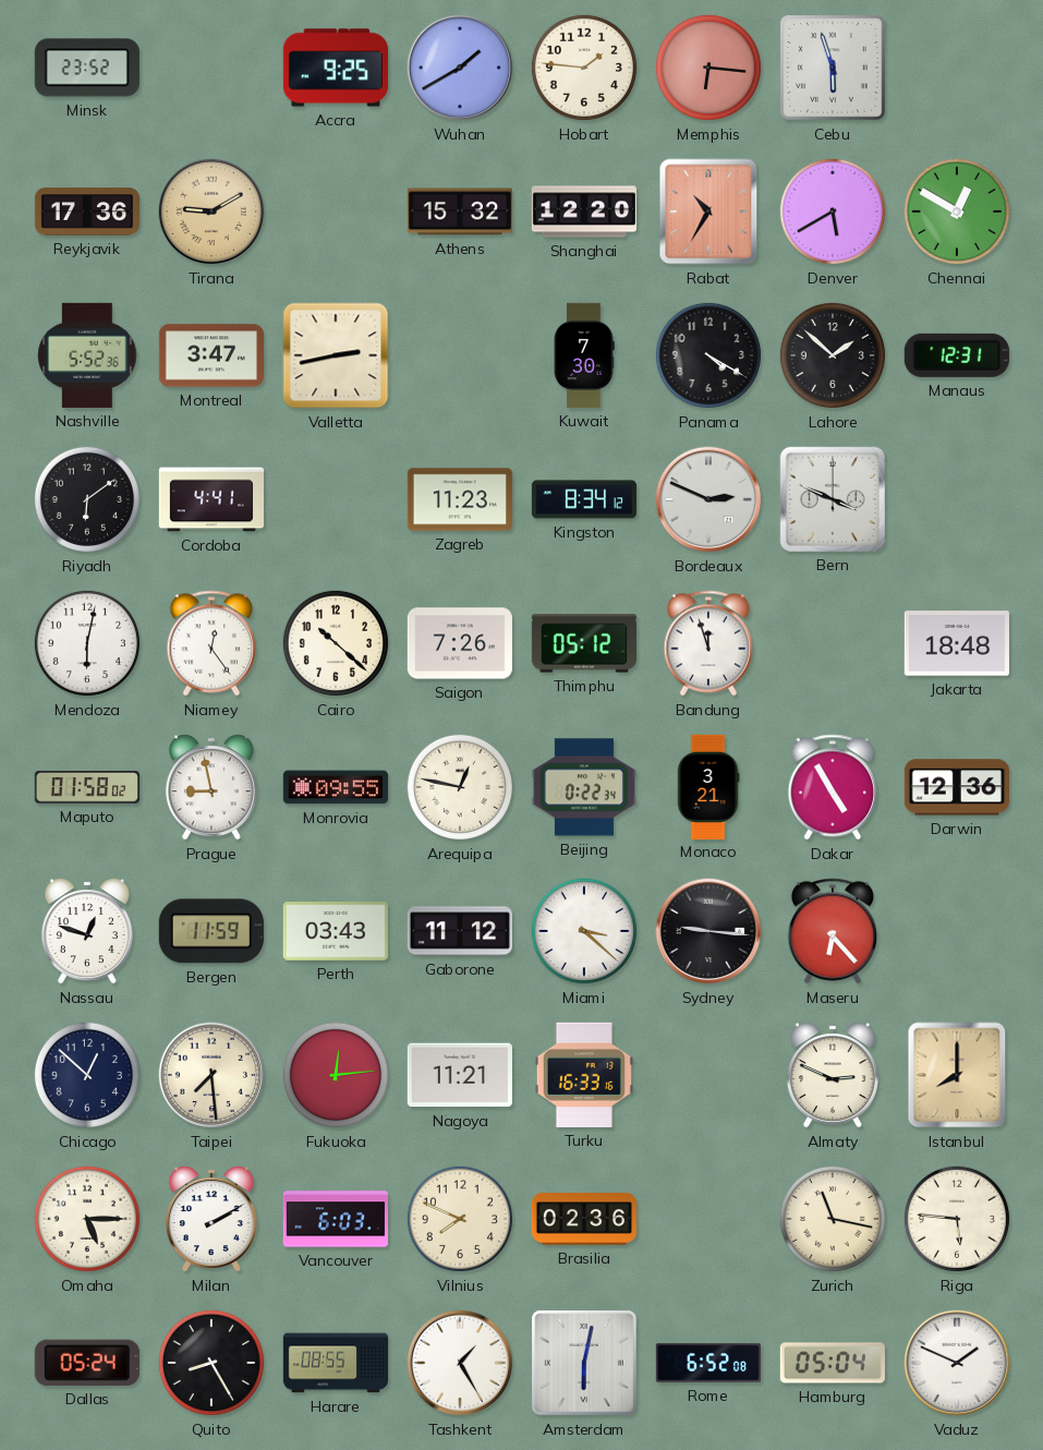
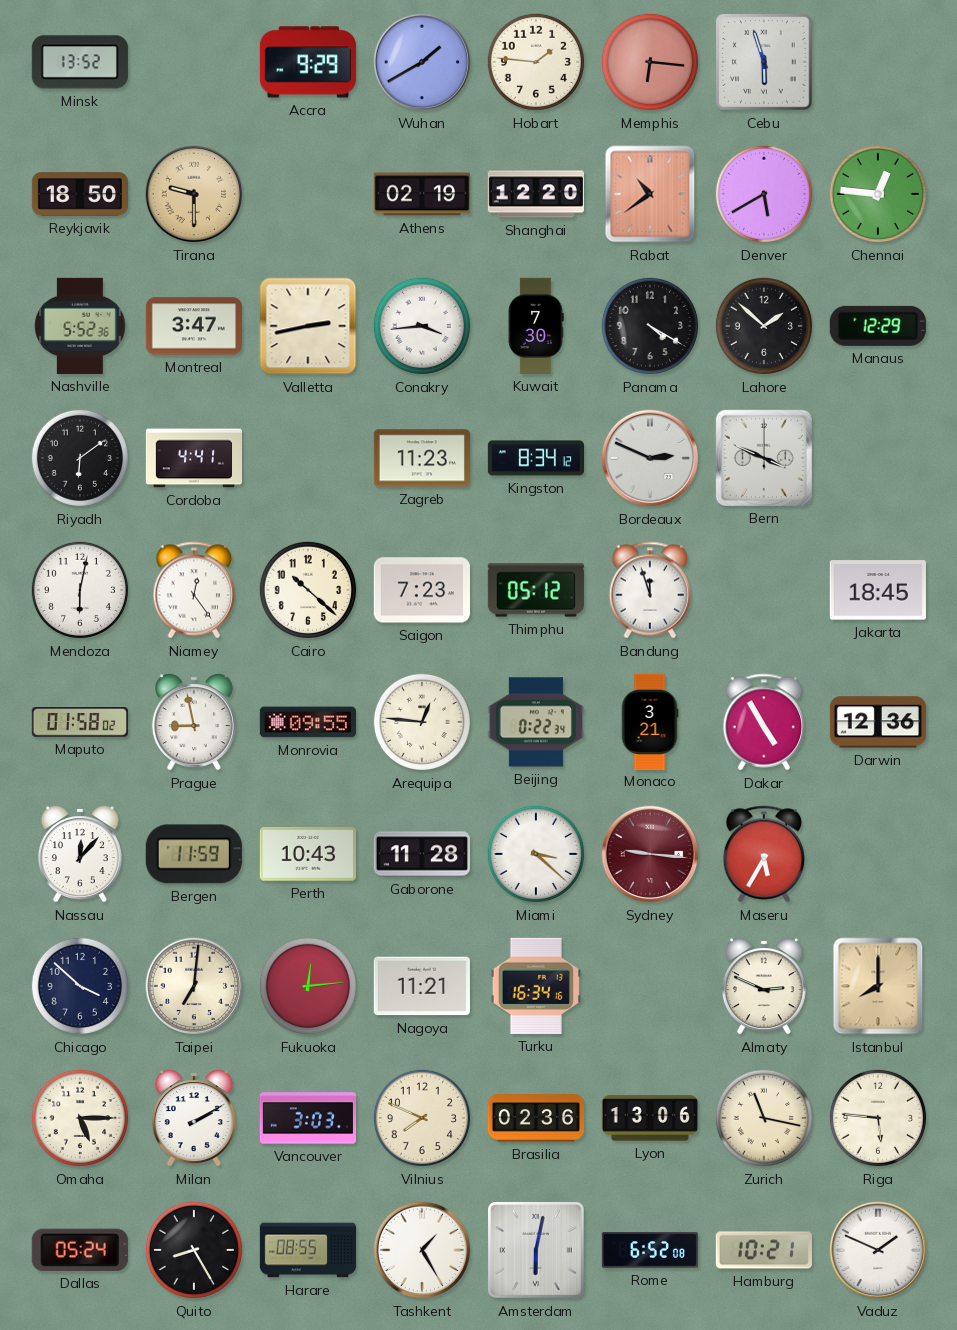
Minsk: 23:52 -> 13:52
Accra: 9:25 -> 9:29
Reykjavik: 17:36 -> 18:50
Tirana: 9:10 -> 9:30
Athens: 15:32 -> 02:19
Rabat: 10:35 -> 10:39
Chennai: 12:50 -> 12:46
Conakry: none -> 3:44
Manaus: 12:31 -> 12:29
Saigon: 7:26 -> 7:23
Jakarta: 18:48 -> 18:45
Arequipa: 12:47 -> 12:46
Nassau: 12:48 -> 12:07
Perth: 03:43 -> 10:43
Gaborone: 11:12 -> 11:28
Sydney dial: black -> burgundy
Maseru: 6:23 -> 5:35
Chicago: 12:52 -> 3:52
Taipei: 7:29 -> 7:01
Turku: 16:33 -> 16:34
Vancouver: 6:03 -> 3:03
Lyon: none -> 13:06
Hamburg: 05:04 -> 10:21
